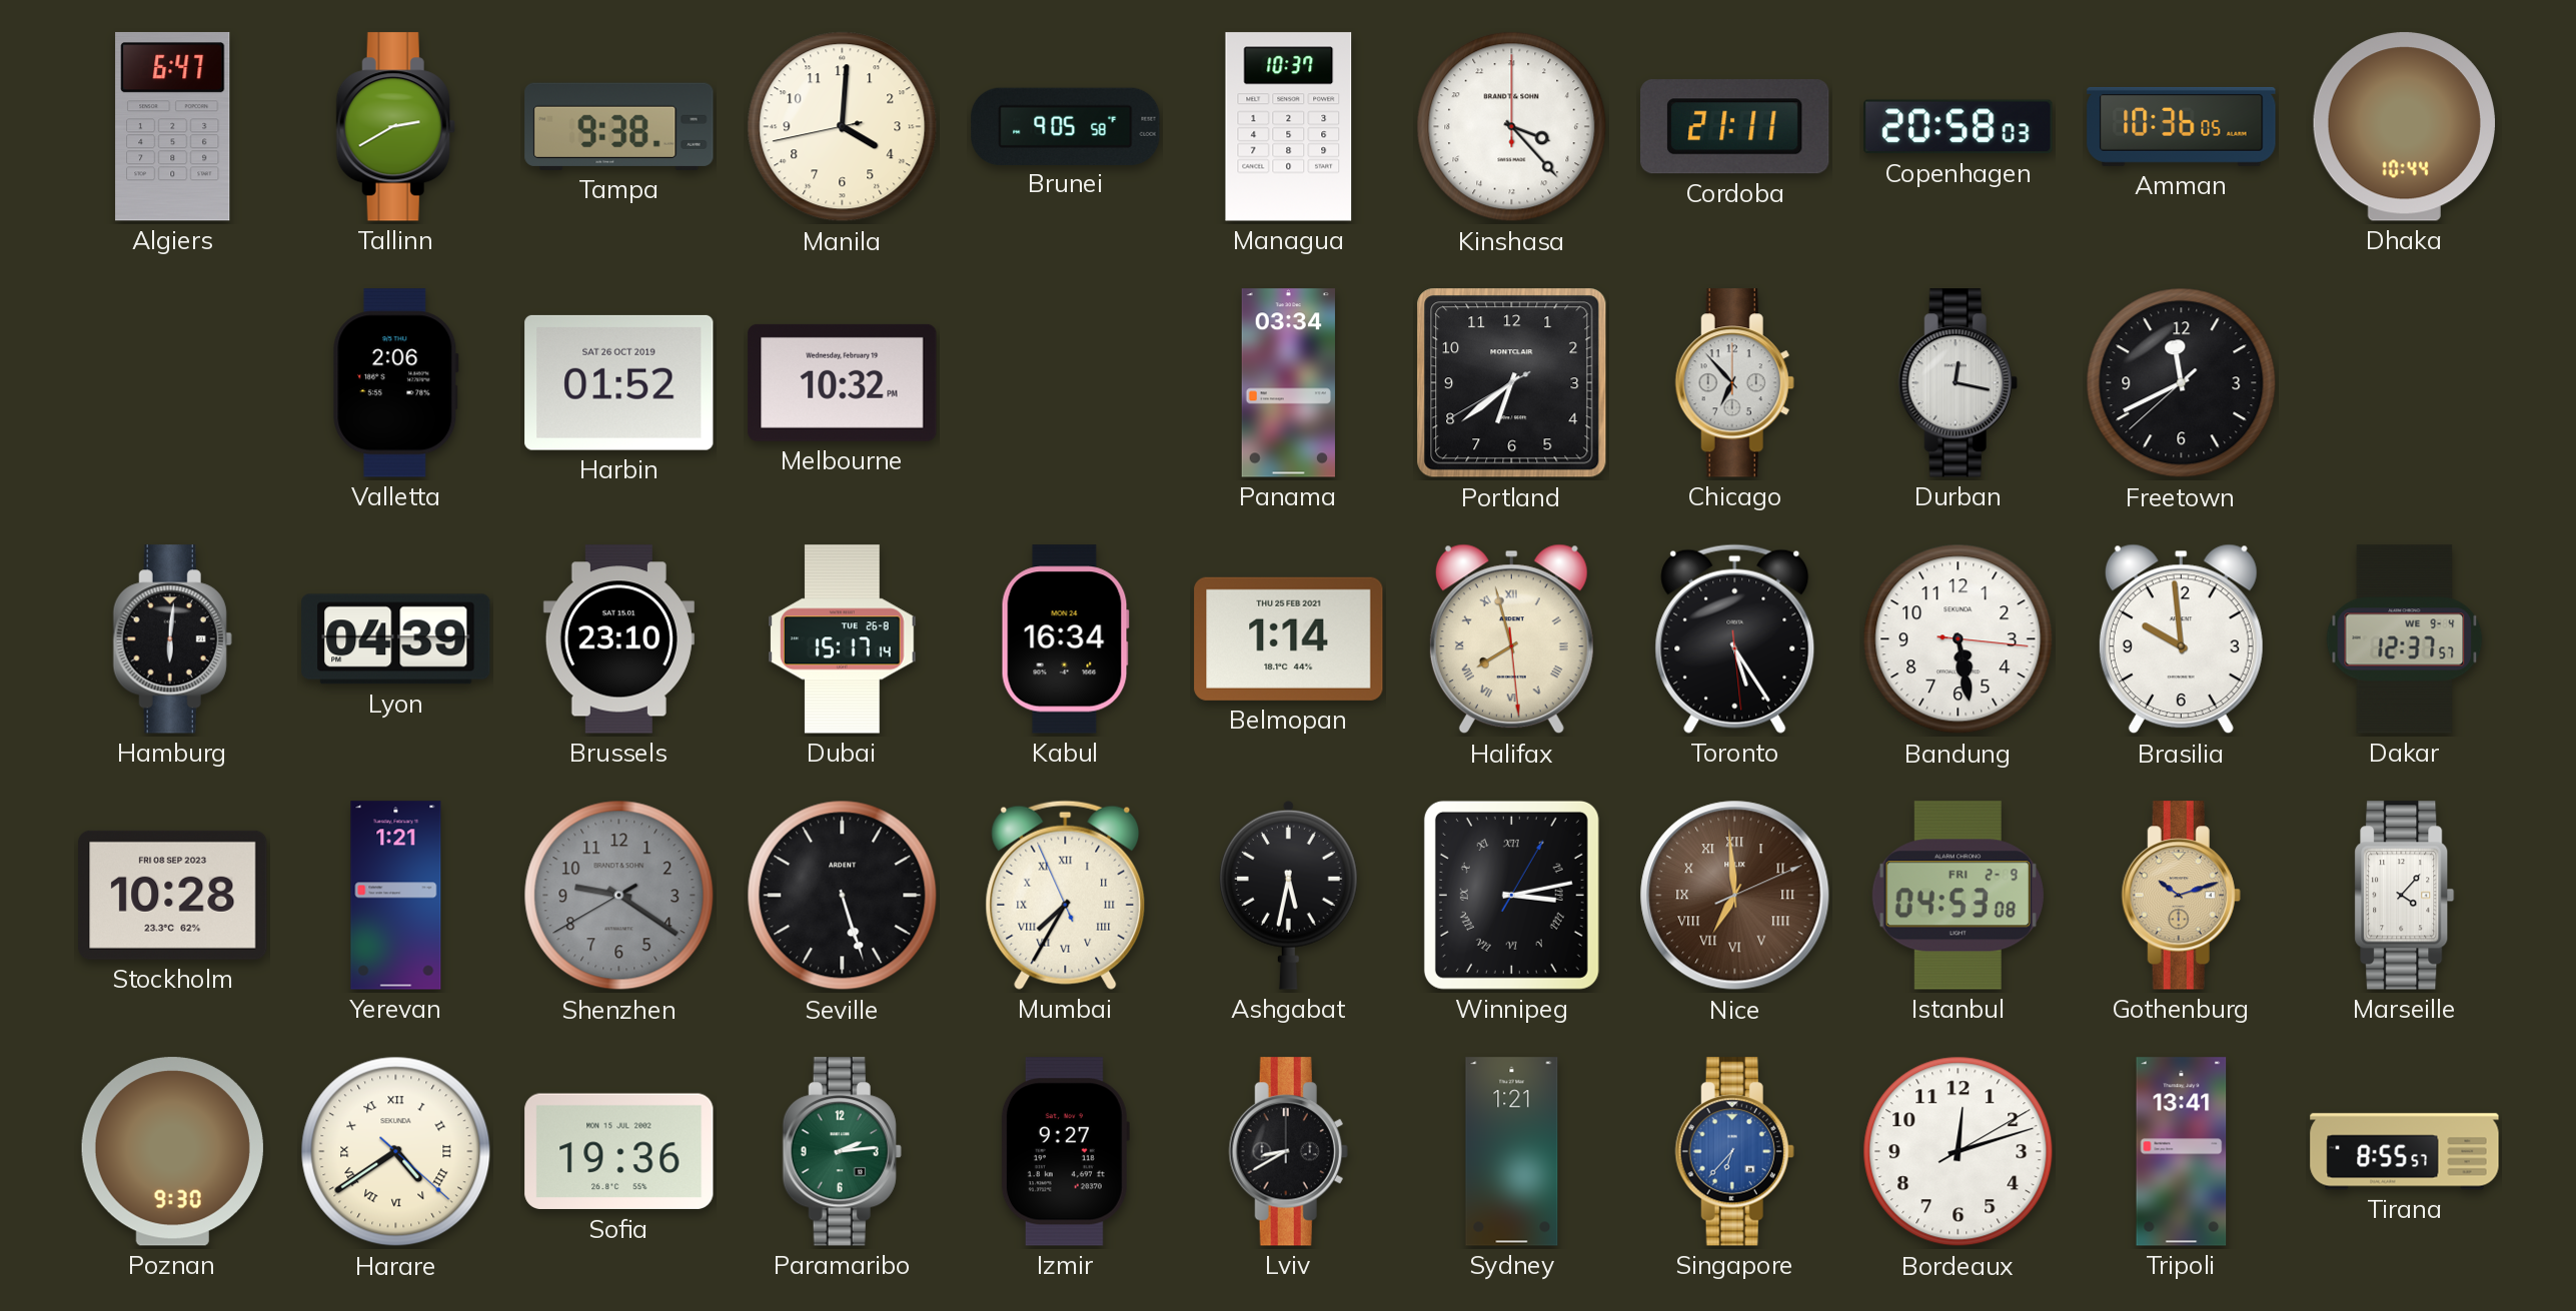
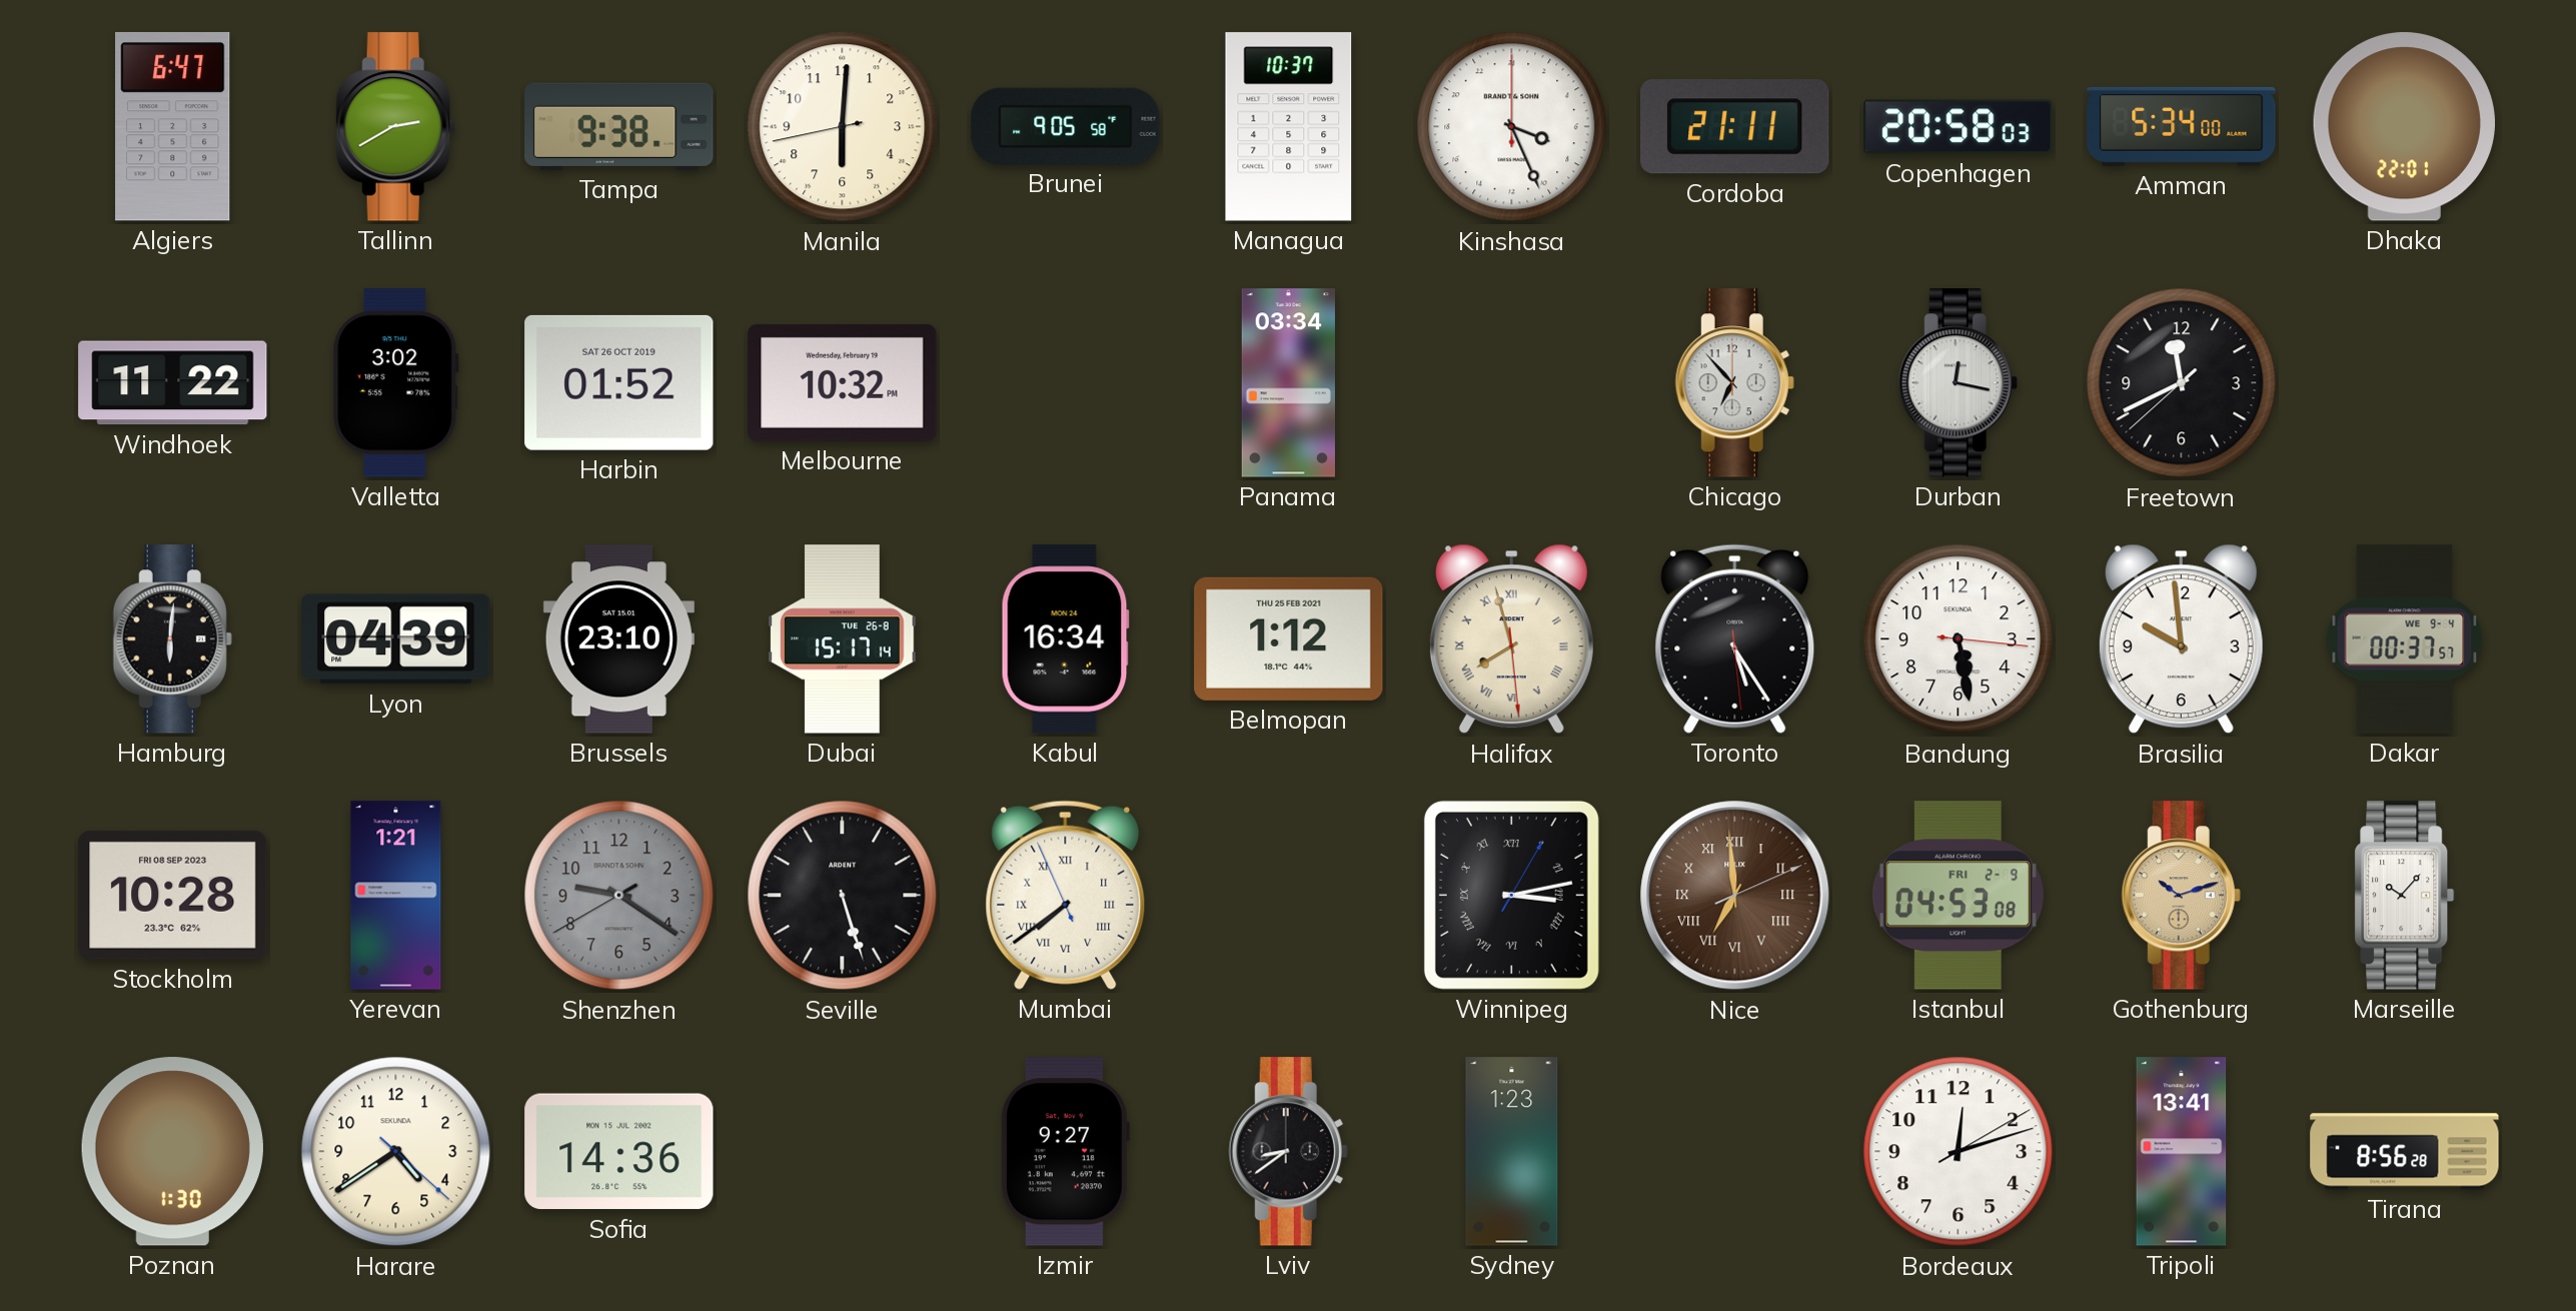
Manila: 4:00 -> 6:00
Kinshasa: 7:23 -> 7:26
Amman: 10:36 -> 5:34
Dhaka: 10:44 -> 22:01
Windhoek: none -> 11:22
Valletta: 2:06 -> 3:02
Portland: 6:38 -> none
Belmopan: 1:14 -> 1:12
Dakar: 12:37 -> 00:37
Mumbai: 7:34 -> 7:38
Ashgabat: 5:32 -> none
Marseille: 4:07 -> 10:07
Poznan: 9:30 -> 1:30
Harare numerals: Roman -> Arabic
Sofia: 19:36 -> 14:36
Paramaribo: 2:14 -> none
Lviv: 8:40 -> 8:39
Sydney: 1:21 -> 1:23
Singapore: 6:37 -> none
Tirana: 8:55 -> 8:56
